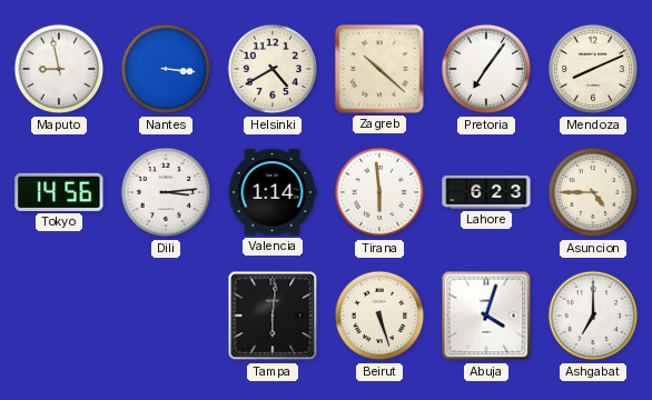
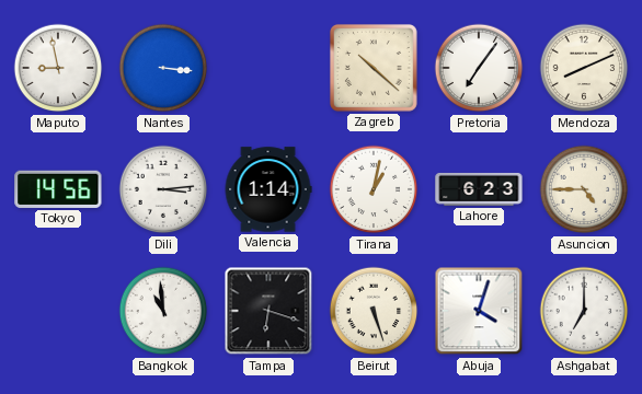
Helsinki: 4:40 -> none
Tirana: 5:59 -> 1:02
Bangkok: none -> 10:59
Tampa: 6:01 -> 6:18
